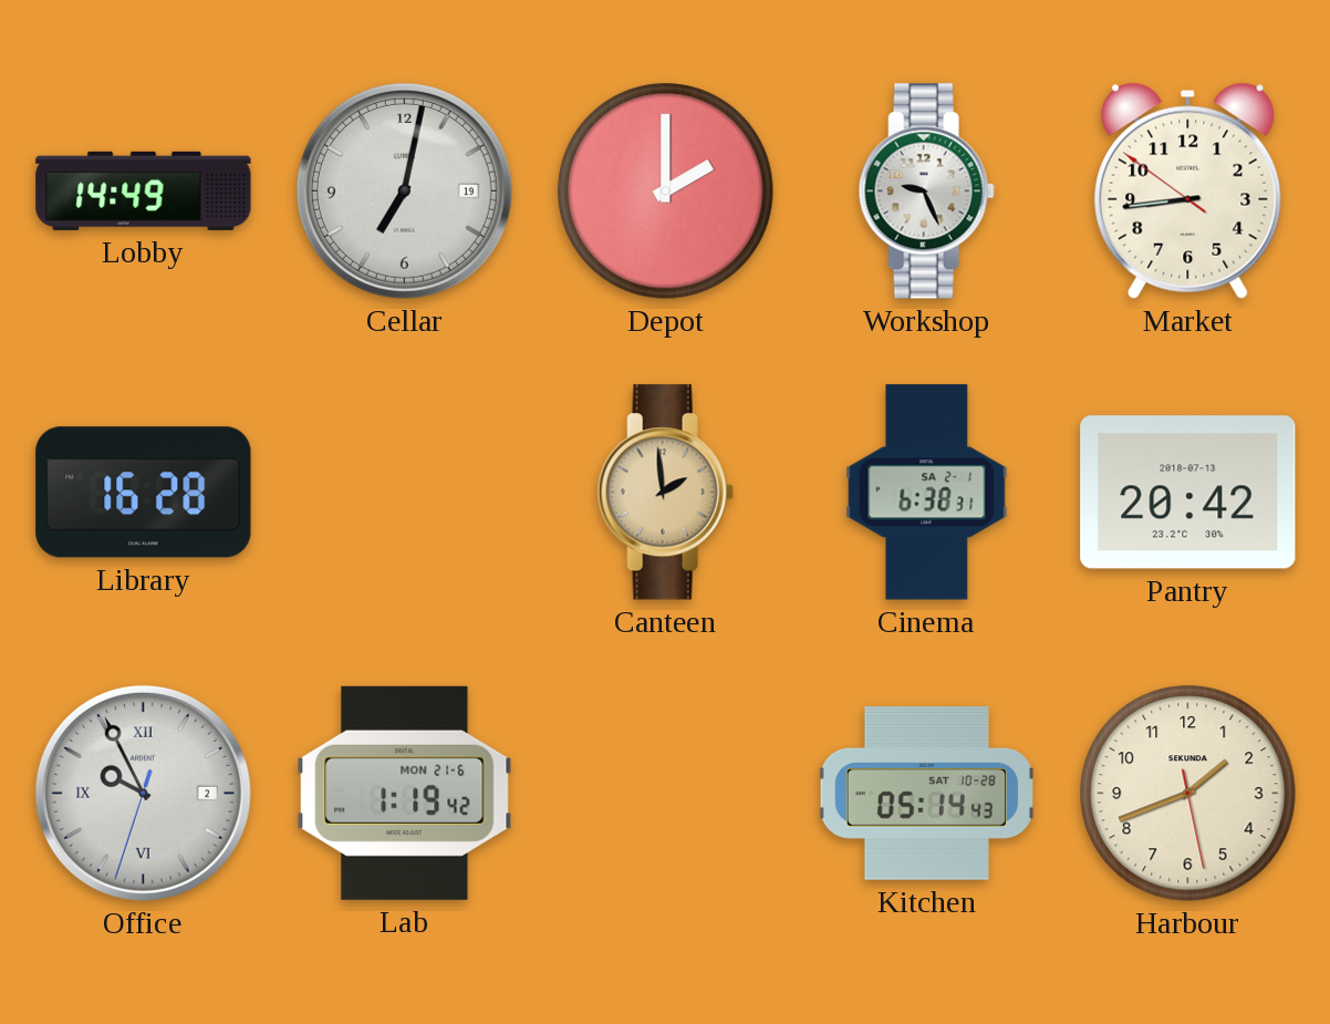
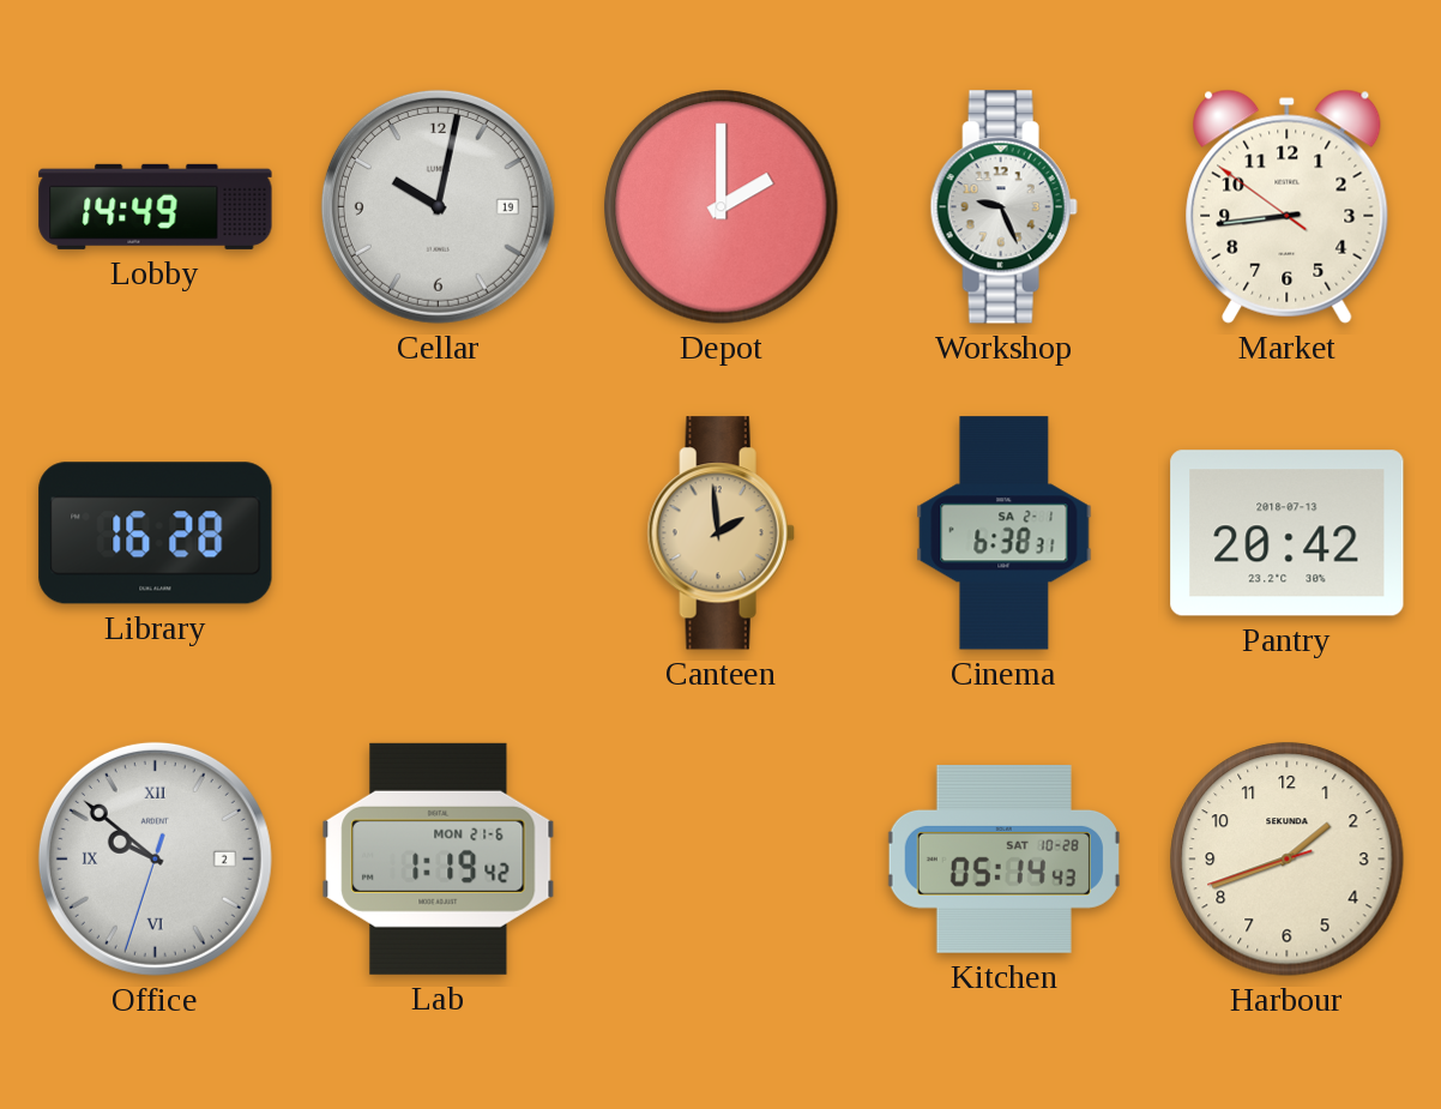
Cellar: 7:02 -> 10:02
Office: 9:55 -> 9:51
Harbour: 1:41:28 -> 1:41:42
